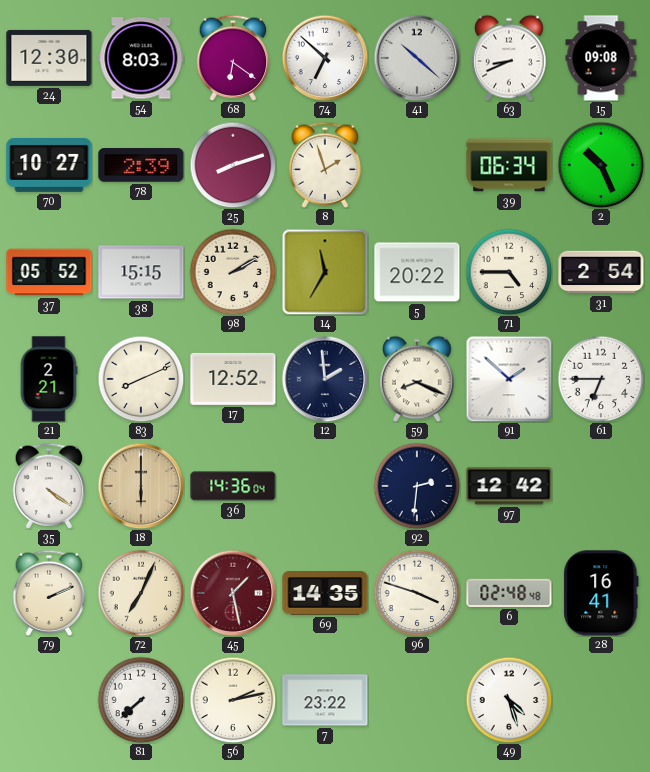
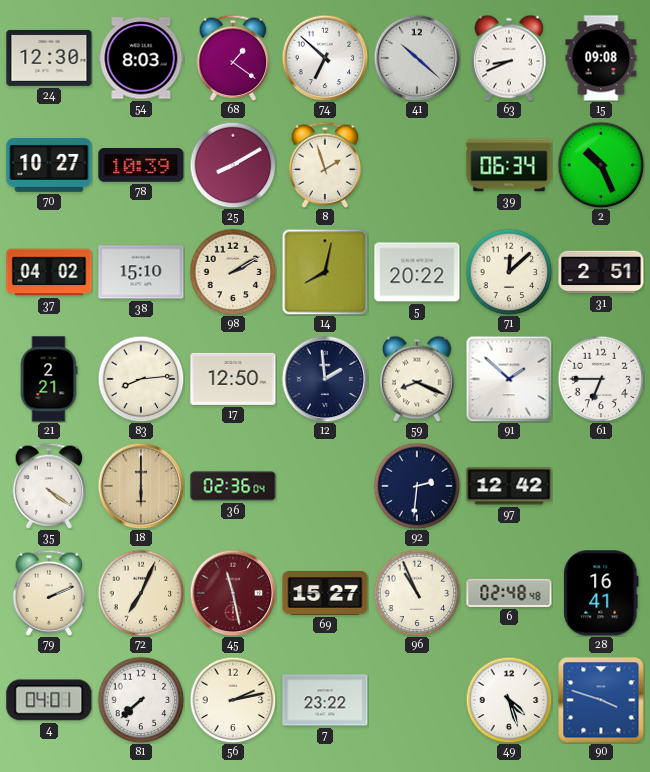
68: 6:21 -> 1:21
78: 2:39 -> 10:39
25: 8:12 -> 8:10
37: 05:52 -> 04:02
38: 15:15 -> 15:10
14: 11:35 -> 8:02
71: 4:45 -> 12:08
31: 2:54 -> 2:51
83: 8:11 -> 8:14
17: 12:52 -> 12:50
36: 14:36 -> 02:36
45: 1:28 -> 11:28
69: 14:35 -> 15:27
96: 3:48 -> 10:56
4: none -> 04:01
90: none -> 3:48
